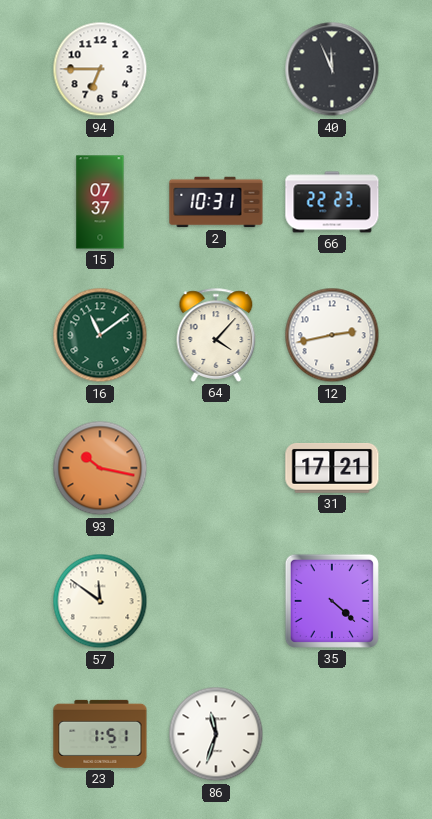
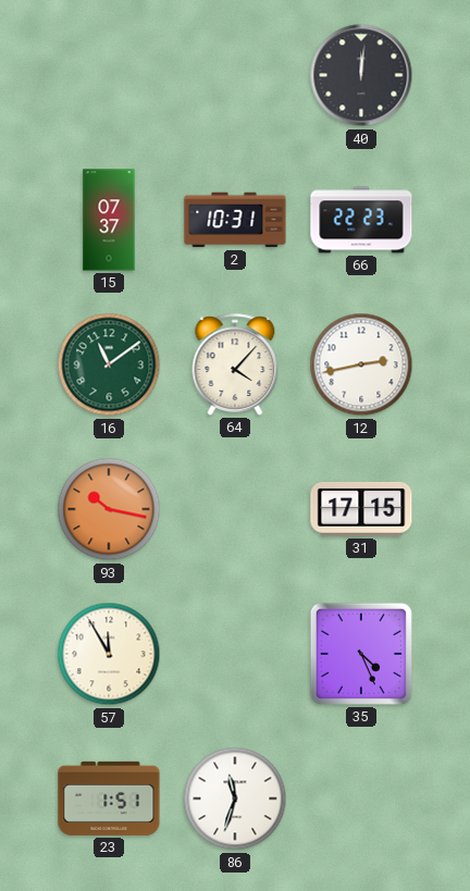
94: 6:45 -> none
40: 11:56 -> 12:01
31: 17:21 -> 17:15
57: 11:51 -> 11:55
35: 4:22 -> 4:26
